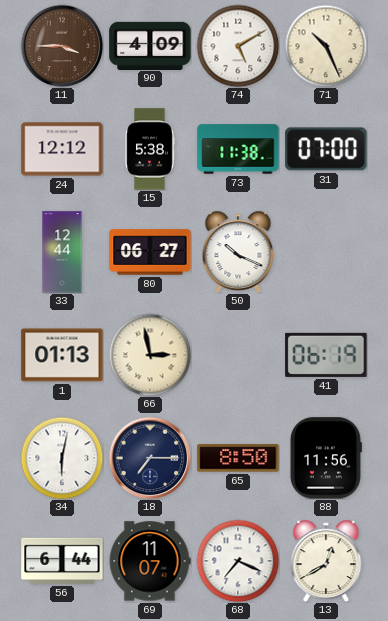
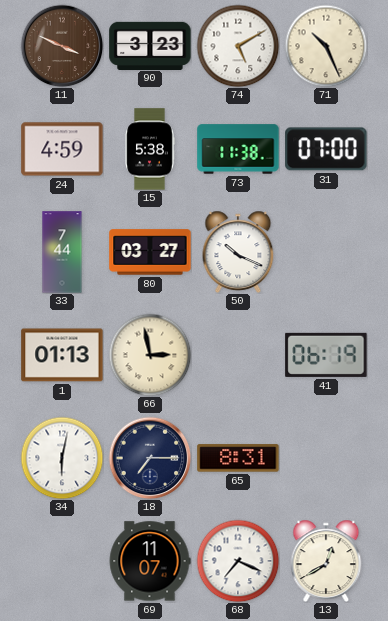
11: 3:45 -> 3:49
90: 4:09 -> 3:23
24: 12:12 -> 4:59
33: 12:44 -> 7:44
80: 06:27 -> 03:27
65: 8:50 -> 8:31
88: 11:56 -> none
56: 6:44 -> none
